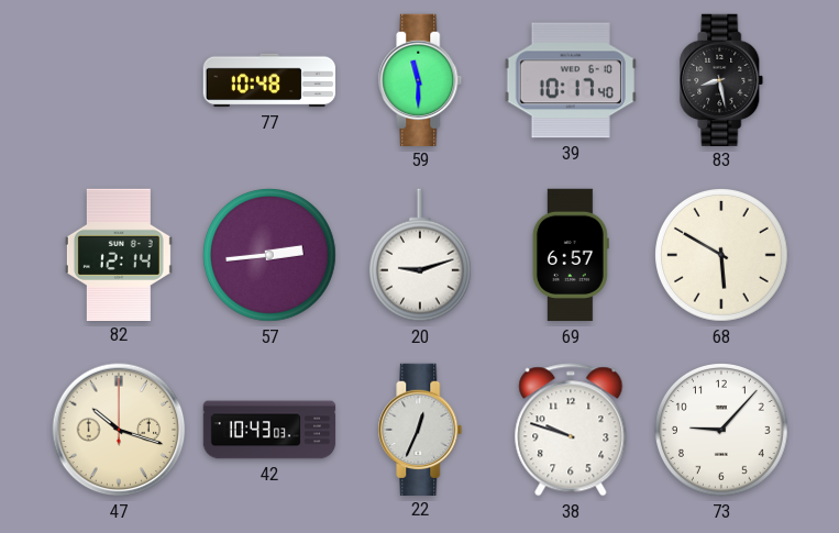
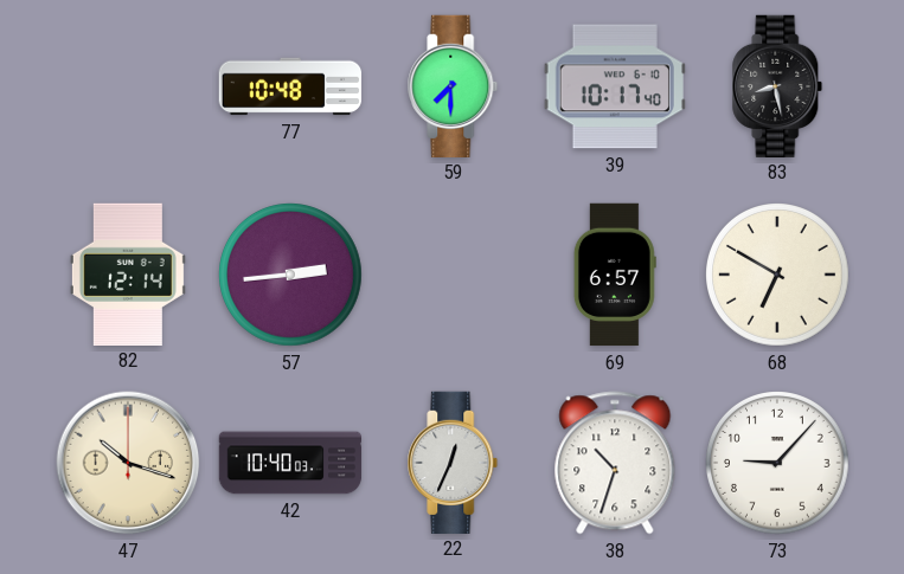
59: 11:30 -> 7:30
20: 9:12 -> none
68: 5:50 -> 6:50
42: 10:43 -> 10:40
38: 9:48 -> 10:33
